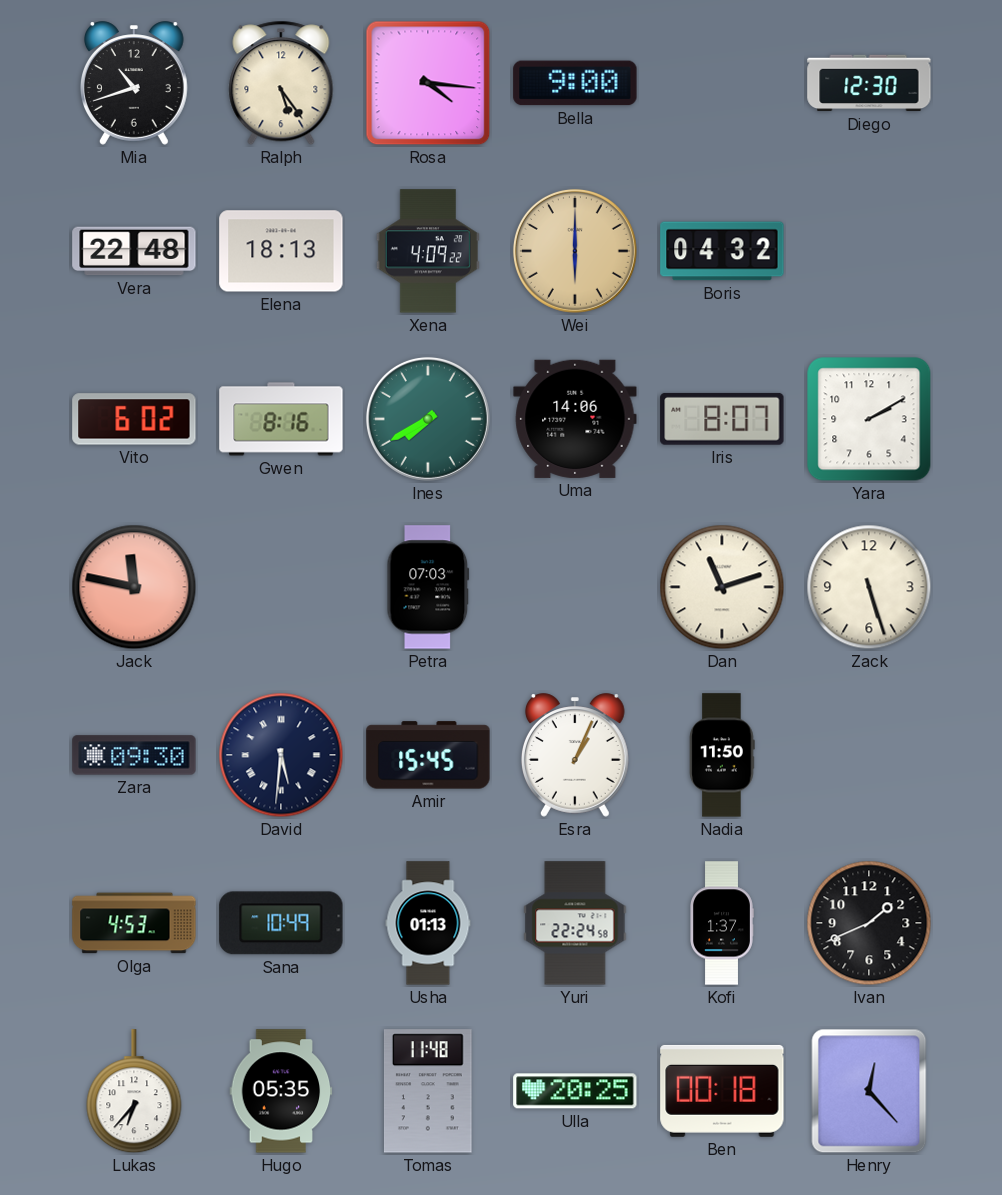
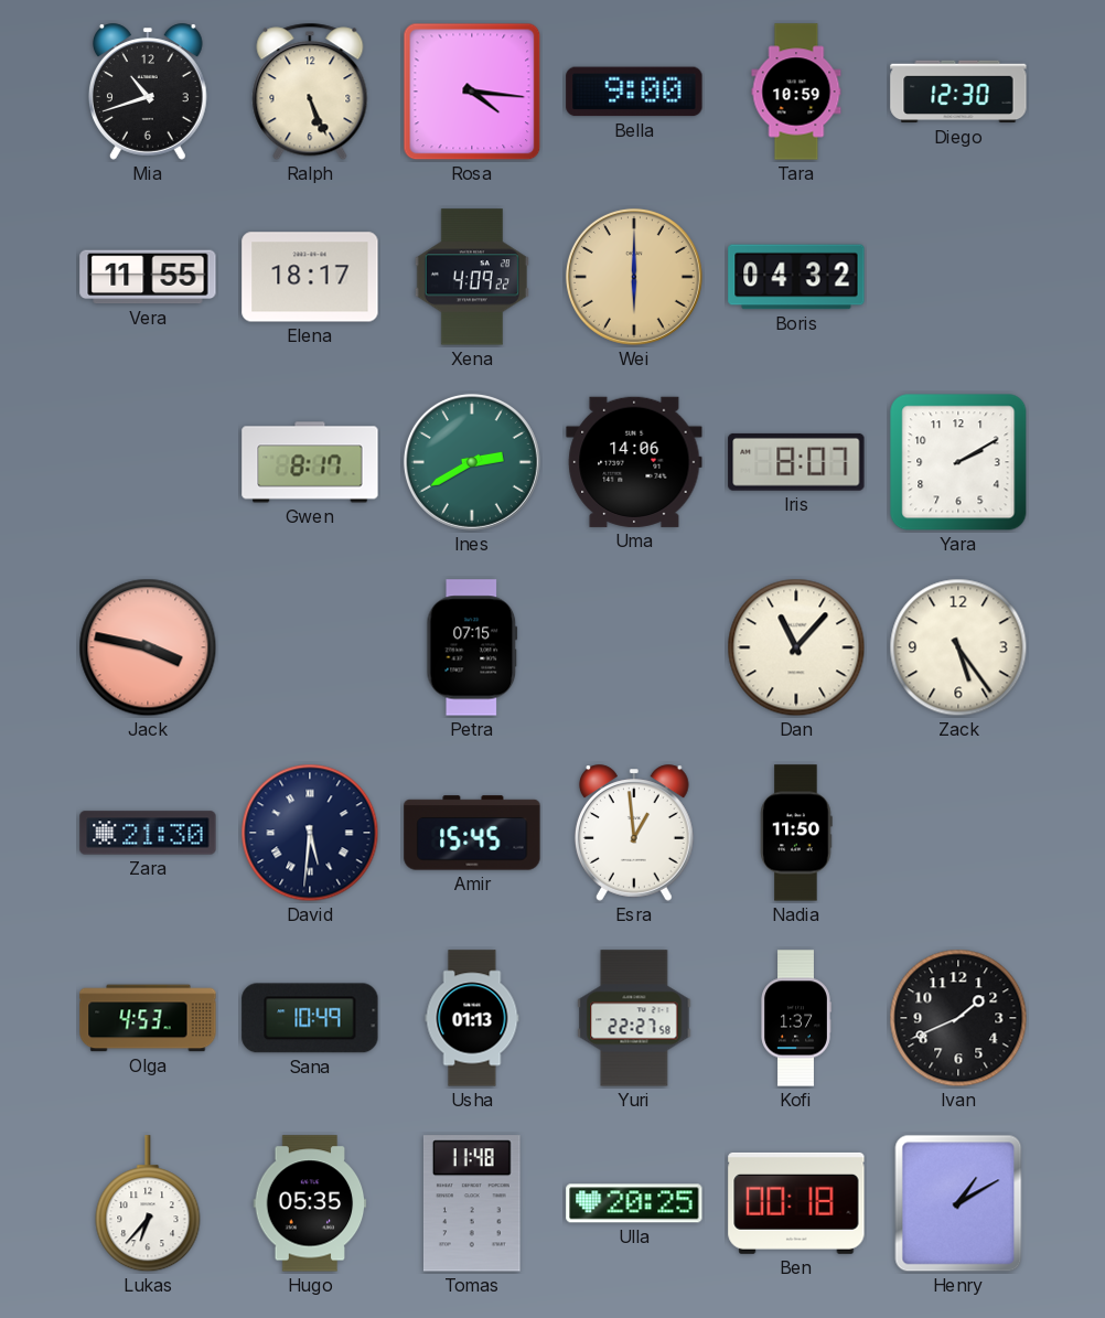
Ralph: 5:24 -> 5:26
Tara: none -> 10:59
Vera: 22:48 -> 11:55
Elena: 18:13 -> 18:17
Vito: 6:02 -> none
Gwen: 8:16 -> 8:17
Ines: 7:40 -> 2:40
Jack: 11:47 -> 3:47
Petra: 07:03 -> 07:15
Dan: 11:12 -> 11:07
Zack: 5:27 -> 5:24
Zara: 09:30 -> 21:30
Esra: 1:04 -> 12:59
Yuri: 22:24 -> 22:27
Henry: 12:23 -> 1:10
